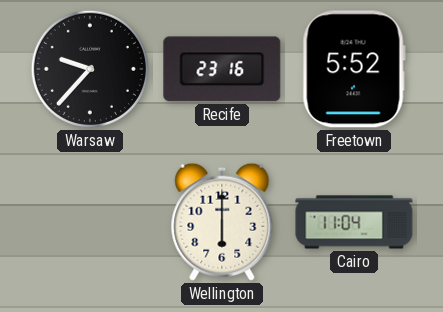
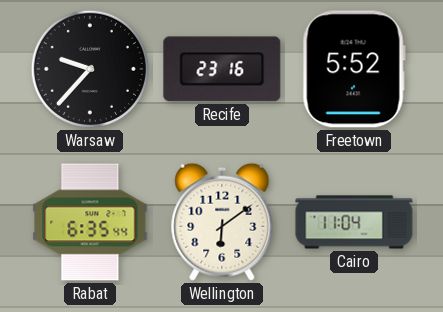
Rabat: none -> 6:35
Wellington: 6:00 -> 6:09
